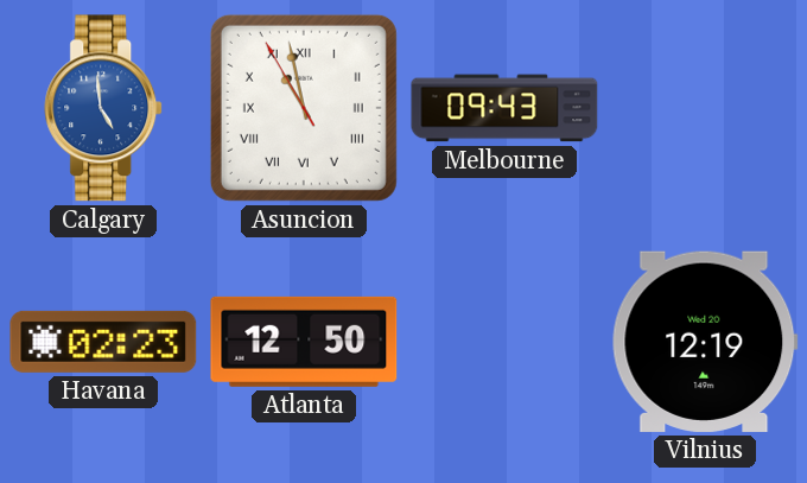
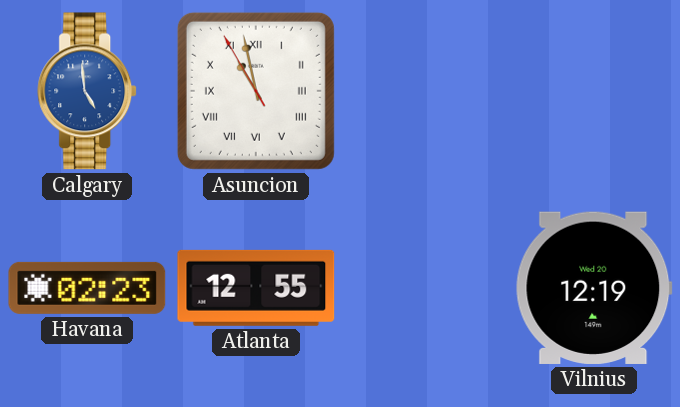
Melbourne: 09:43 -> none
Atlanta: 12:50 -> 12:55
